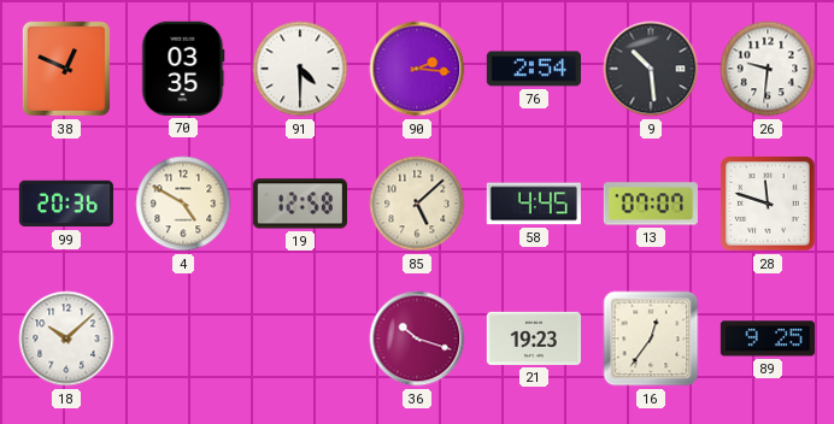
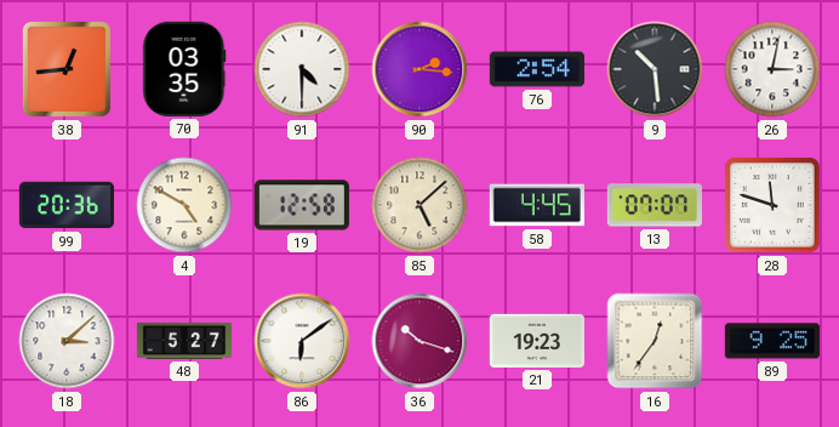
38: 12:49 -> 12:44
26: 9:31 -> 3:02
18: 10:08 -> 3:08
48: none -> 5:27
86: none -> 6:09
